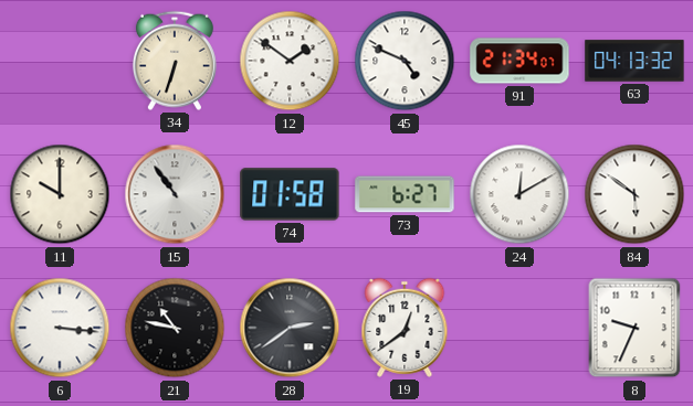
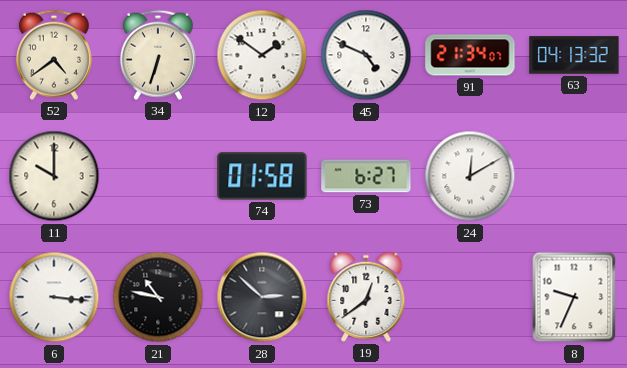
52: none -> 4:39
15: 10:54 -> none
84: 5:51 -> none
28: 2:39 -> 2:52
